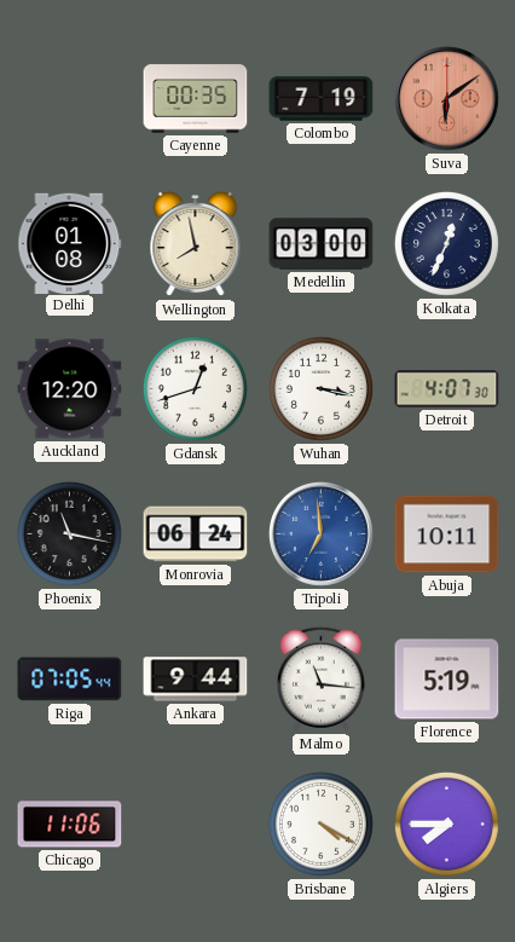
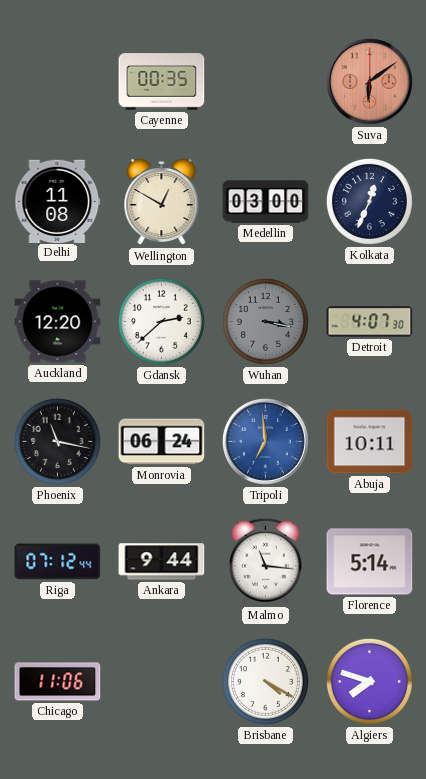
Colombo: 7:19 -> none
Delhi: 01:08 -> 11:08
Wellington: 7:58 -> 12:50
Gdansk: 12:42 -> 2:38
Wuhan dial: white -> grey
Riga: 07:05 -> 07:12
Florence: 5:19 -> 5:14
Algiers: 7:45 -> 7:48
